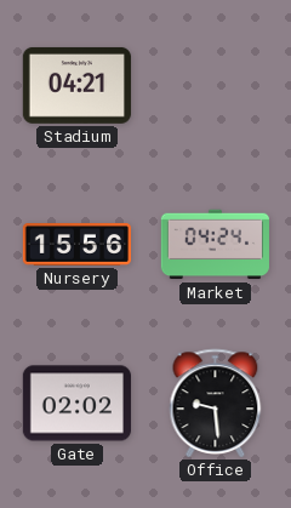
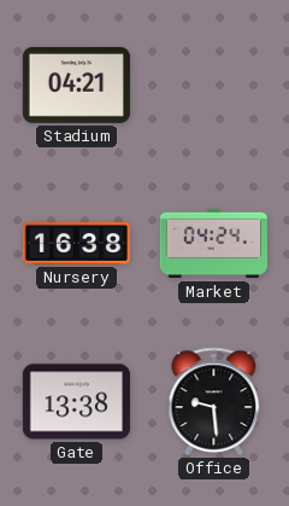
Nursery: 15:56 -> 16:38
Gate: 02:02 -> 13:38
